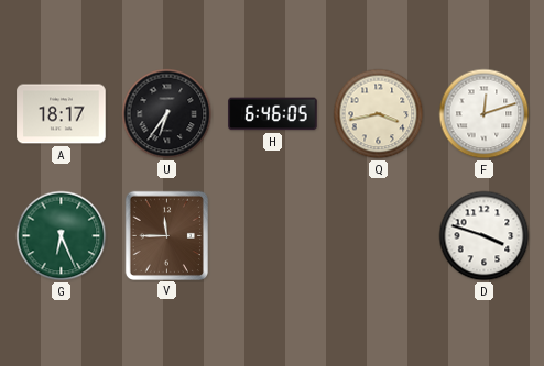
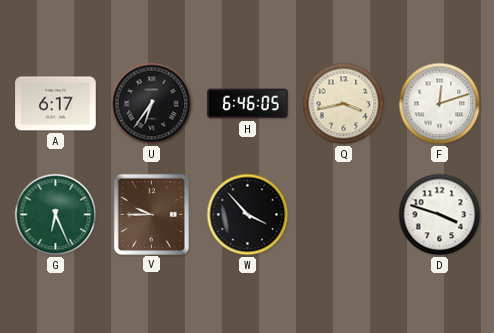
A: 18:17 -> 6:17
V: 11:45 -> 9:45
W: none -> 3:53
